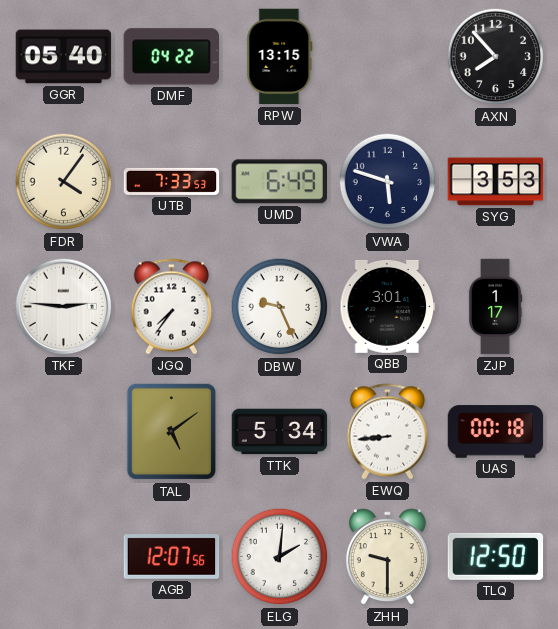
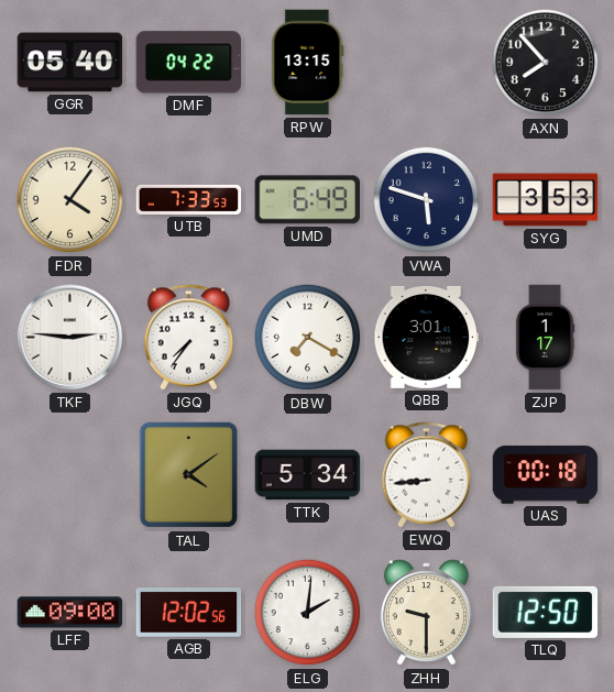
DBW: 9:26 -> 7:20
TAL: 5:09 -> 4:09
LFF: none -> 09:00
AGB: 12:07 -> 12:02
